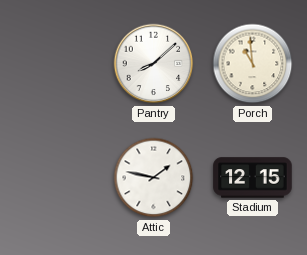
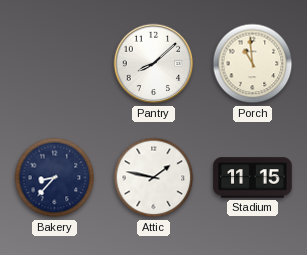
Bakery: none -> 8:37
Stadium: 12:15 -> 11:15
